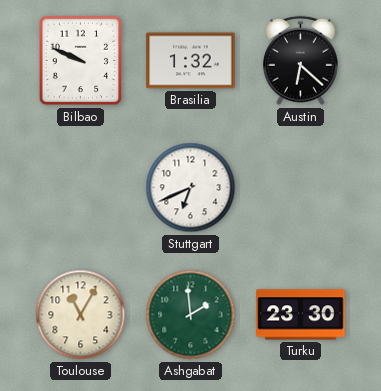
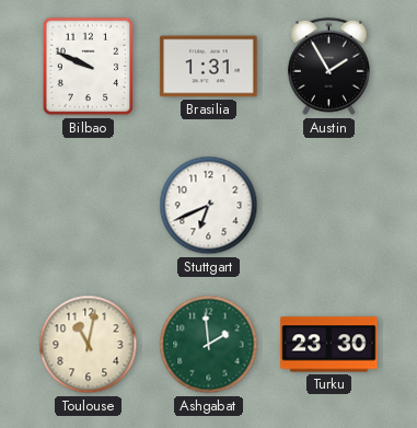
Brasilia: 1:32 -> 1:31
Austin: 6:22 -> 1:55
Toulouse: 11:05 -> 11:02
